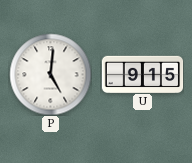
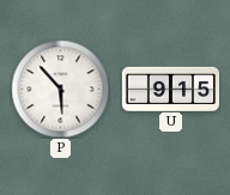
P: 5:01 -> 5:53
